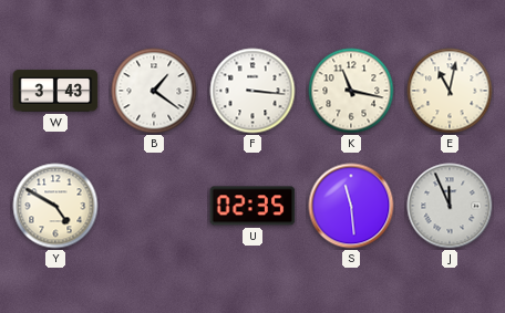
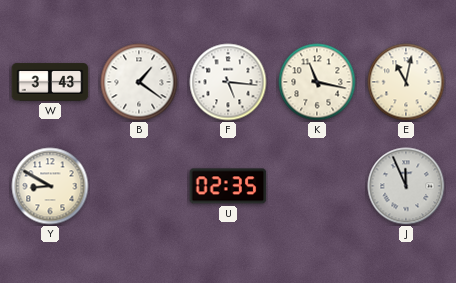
F: 3:16 -> 5:16
Y: 4:50 -> 8:50
S: 11:29 -> none
